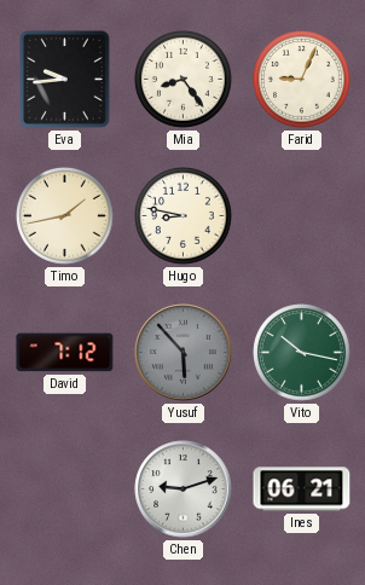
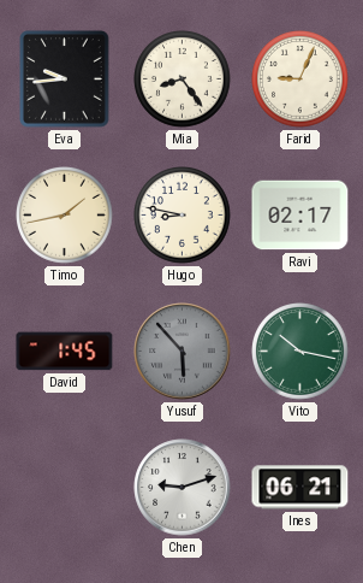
Ravi: none -> 02:17
David: 7:12 -> 1:45
